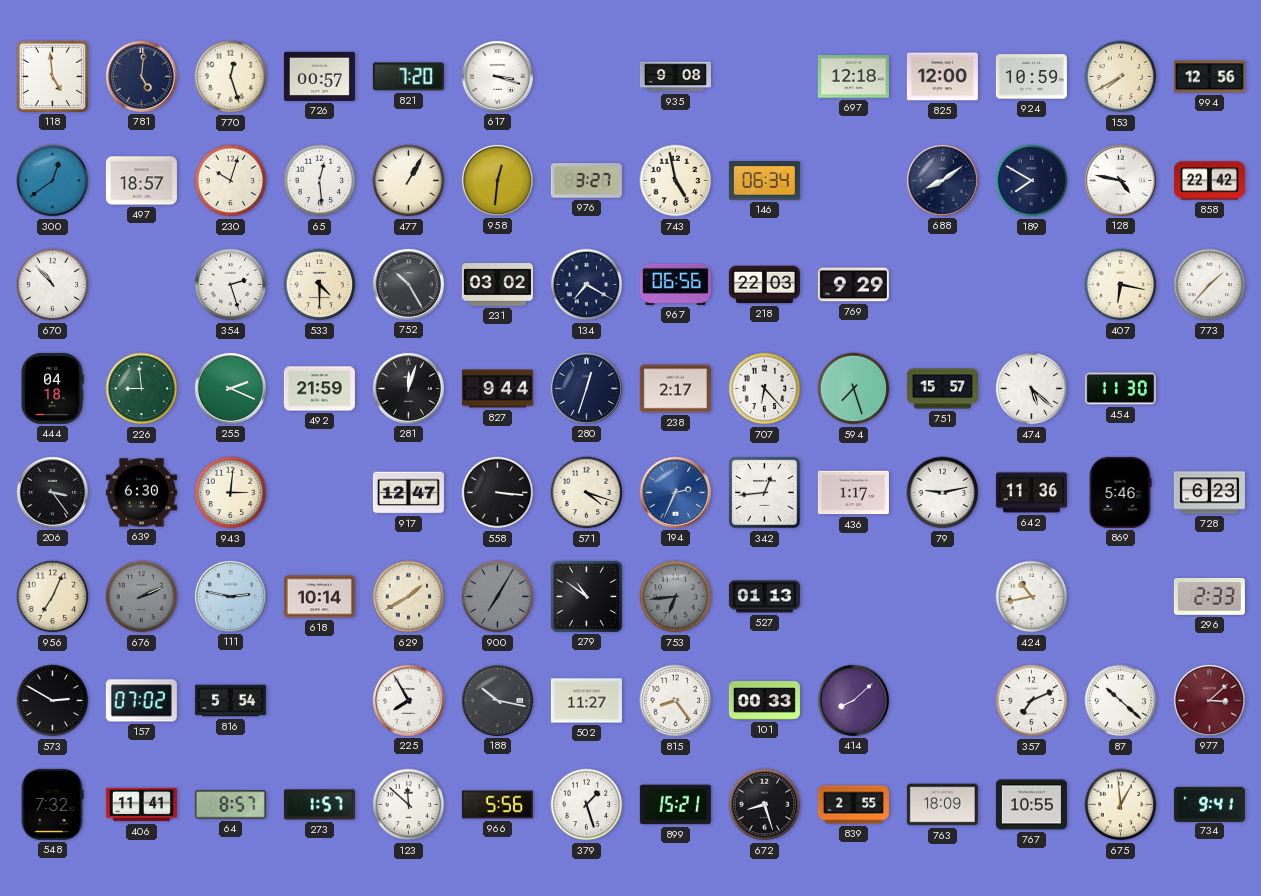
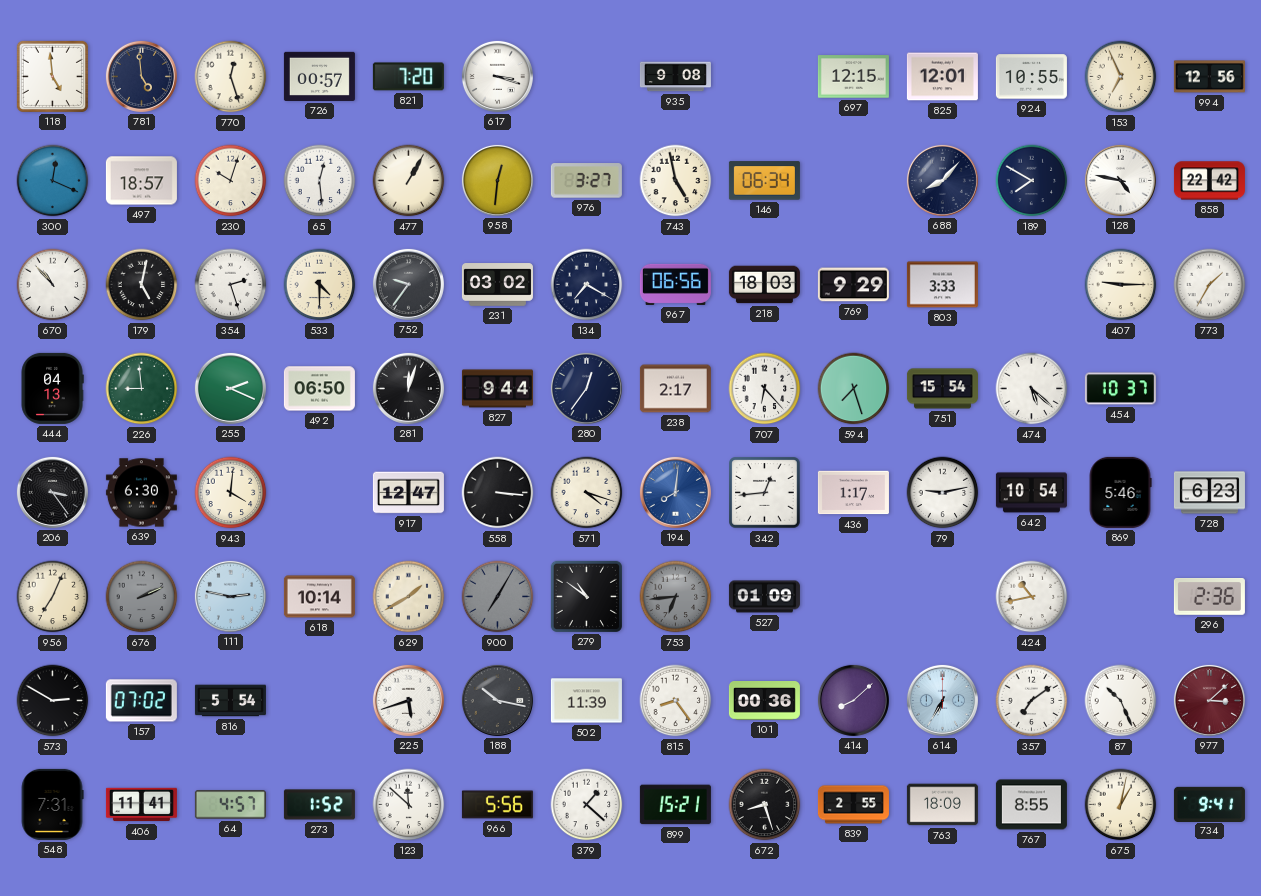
781: 5:01 -> 4:59
697: 12:18 -> 12:15
825: 12:00 -> 12:01
924: 10:59 -> 10:55
153: 7:40 -> 6:56
300: 12:39 -> 12:19
688: 8:09 -> 8:07
179: none -> 5:02
752: 10:25 -> 9:36
218: 22:03 -> 18:03
803: none -> 3:33
407: 6:17 -> 9:15
773: 1:37 -> 1:35
444: 04:18 -> 04:13
492: 21:59 -> 06:50
280: 12:33 -> 12:36
751: 15:57 -> 15:54
454: 11:30 -> 10:37
943: 3:01 -> 4:01
194: 2:34 -> 8:01
642: 11:36 -> 10:54
527: 01:13 -> 01:09
296: 2:33 -> 2:36
225: 7:55 -> 5:42
502: 11:27 -> 11:39
101: 00:33 -> 00:36
614: none -> 6:35
357: 7:11 -> 7:09
87: 10:22 -> 10:26
548: 7:32 -> 7:31
64: 8:57 -> 4:57
273: 1:57 -> 1:52
379: 1:27 -> 1:22
767: 10:55 -> 8:55
675: 12:59 -> 1:02
